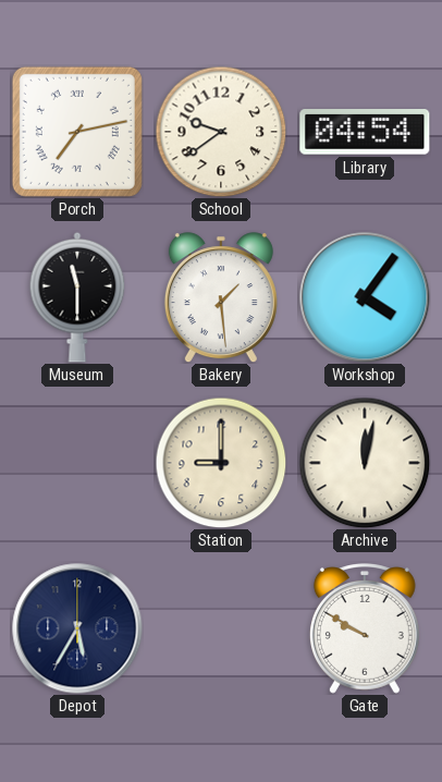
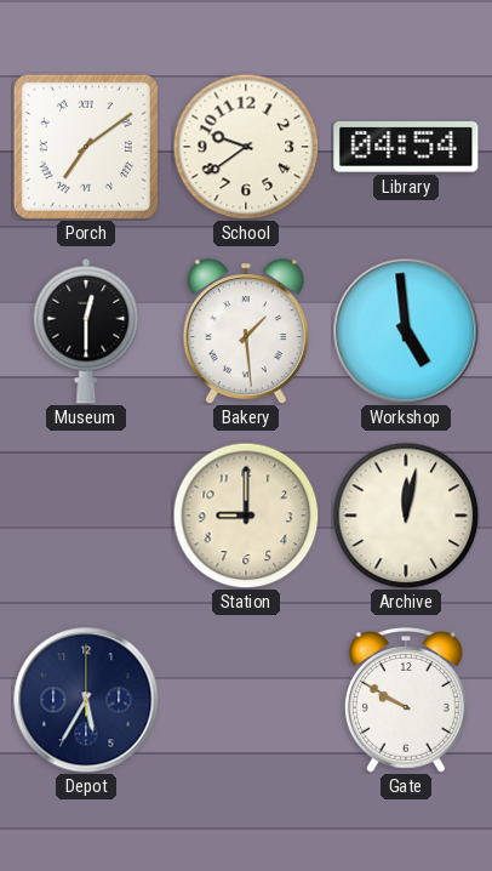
Porch: 7:13 -> 7:09
Museum: 11:30 -> 12:30
Workshop: 4:06 -> 4:59
